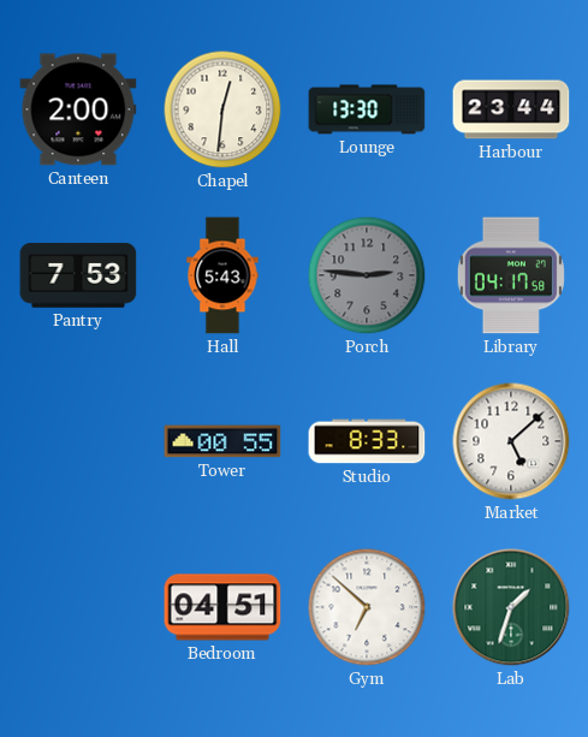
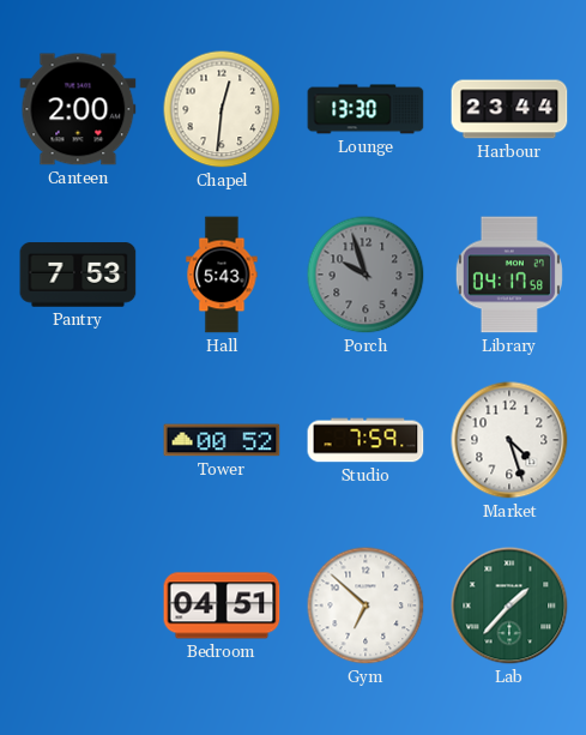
Porch: 2:46 -> 9:57
Tower: 00:55 -> 00:52
Studio: 8:33 -> 7:59
Market: 5:08 -> 4:27
Lab: 1:33 -> 1:37
